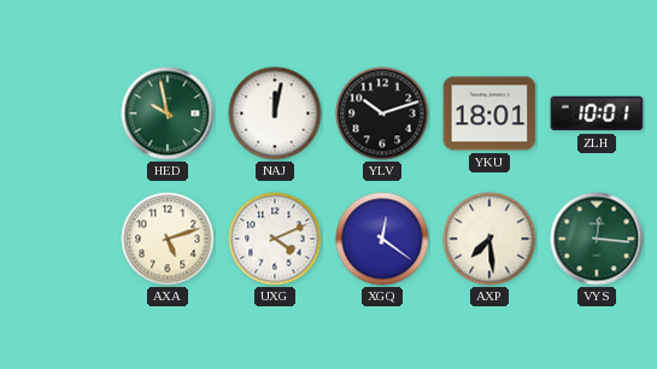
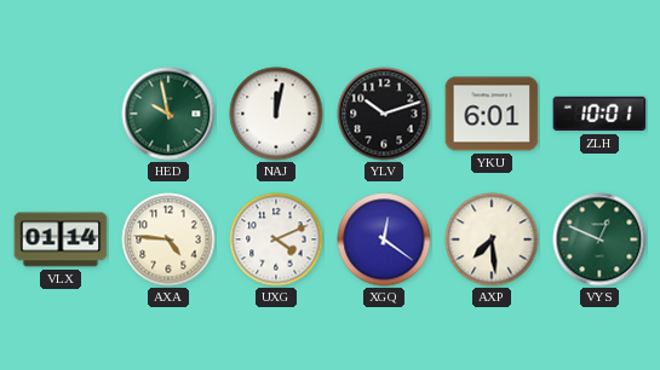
YKU: 18:01 -> 6:01
VLX: none -> 01:14
AXA: 5:12 -> 4:46
VYS: 12:16 -> 12:49
